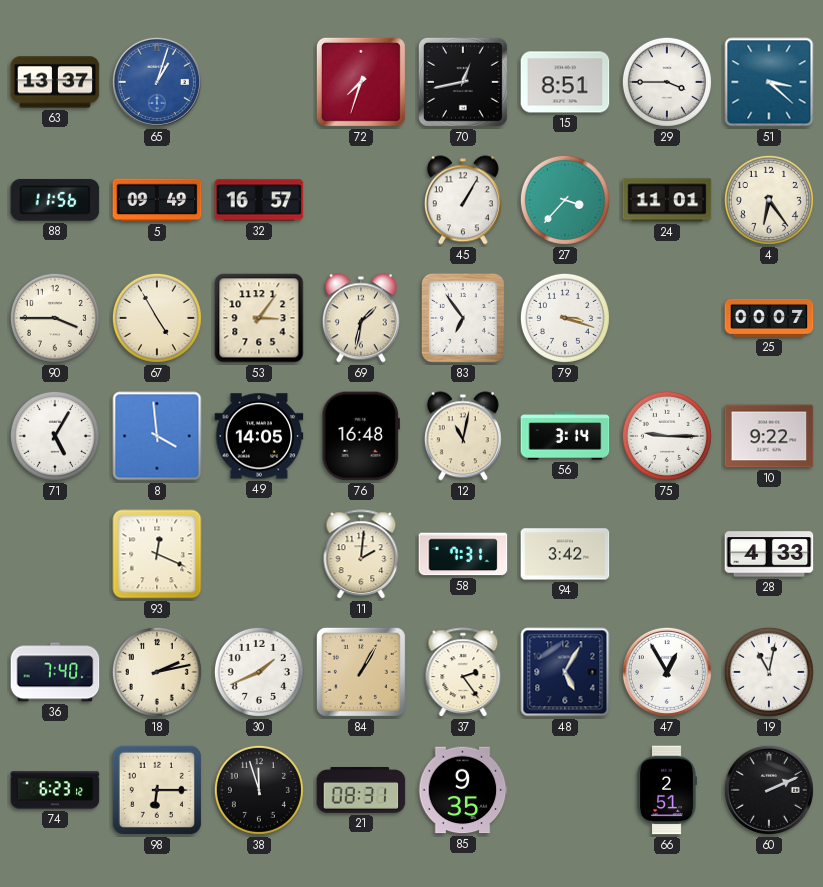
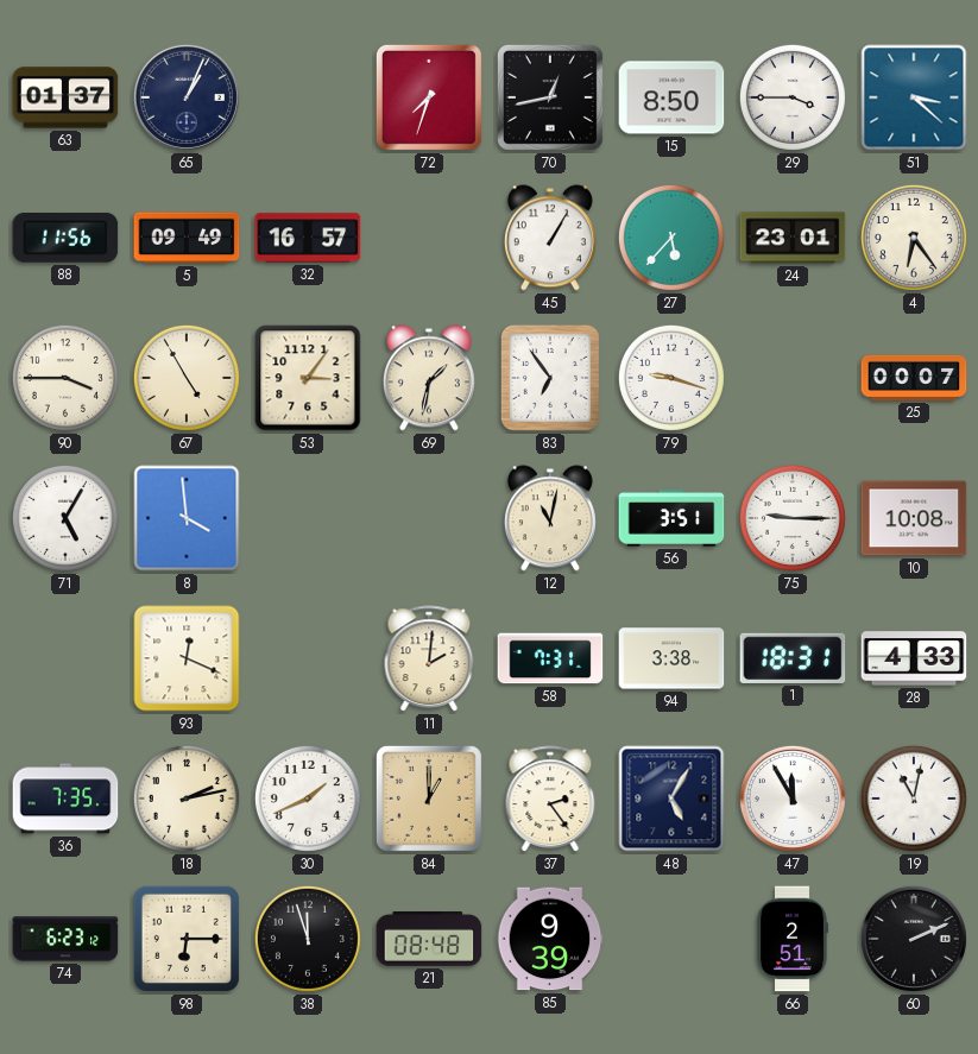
63: 13:37 -> 01:37
65: 1:03 -> 1:04
65 dial: blue -> navy
15: 8:51 -> 8:50
27: 3:37 -> 5:37
24: 11:01 -> 23:01
79: 3:18 -> 9:18
49: 14:05 -> none
76: 16:48 -> none
56: 3:14 -> 3:51
10: 9:22 -> 10:08
94: 3:42 -> 3:38
1: none -> 18:31
36: 7:40 -> 7:35
84: 1:05 -> 1:00
47: 12:55 -> 11:55
21: 08:31 -> 08:48
85: 9:35 -> 9:39
